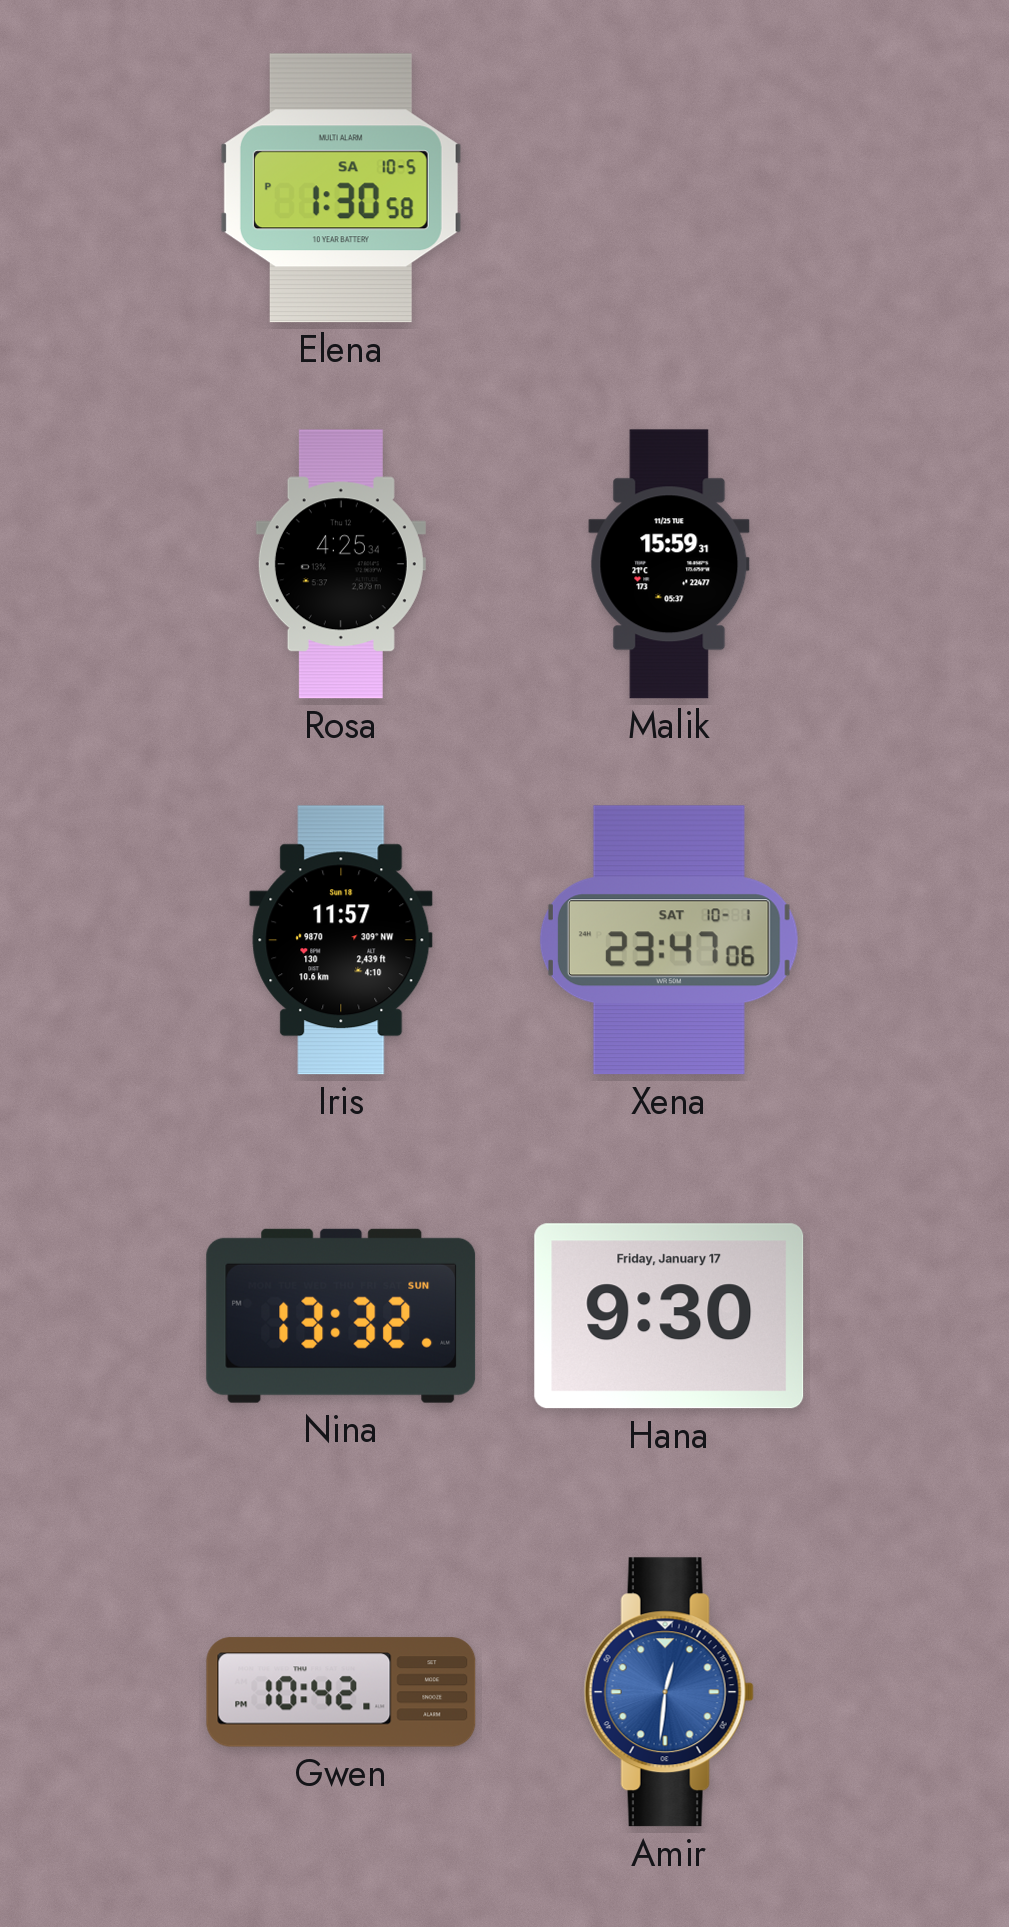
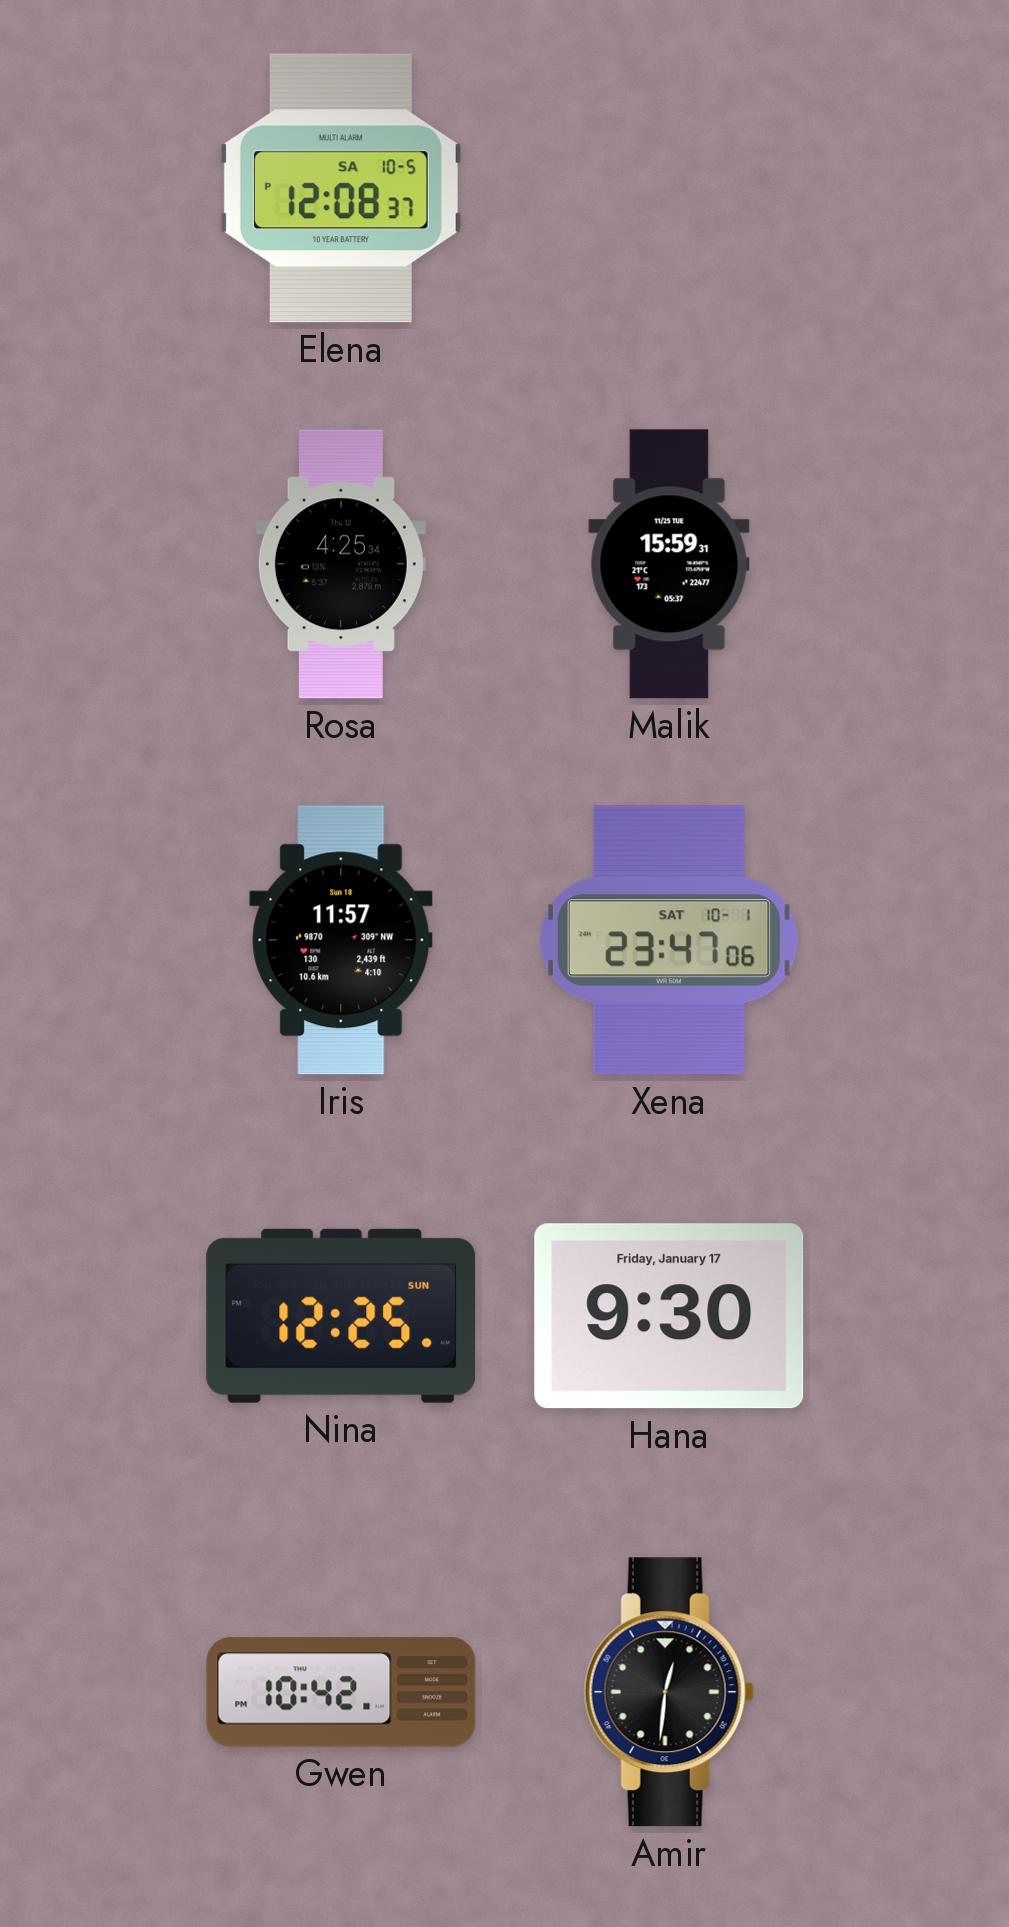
Elena: 1:30 -> 12:08
Nina: 13:32 -> 12:25
Amir dial: blue -> black
